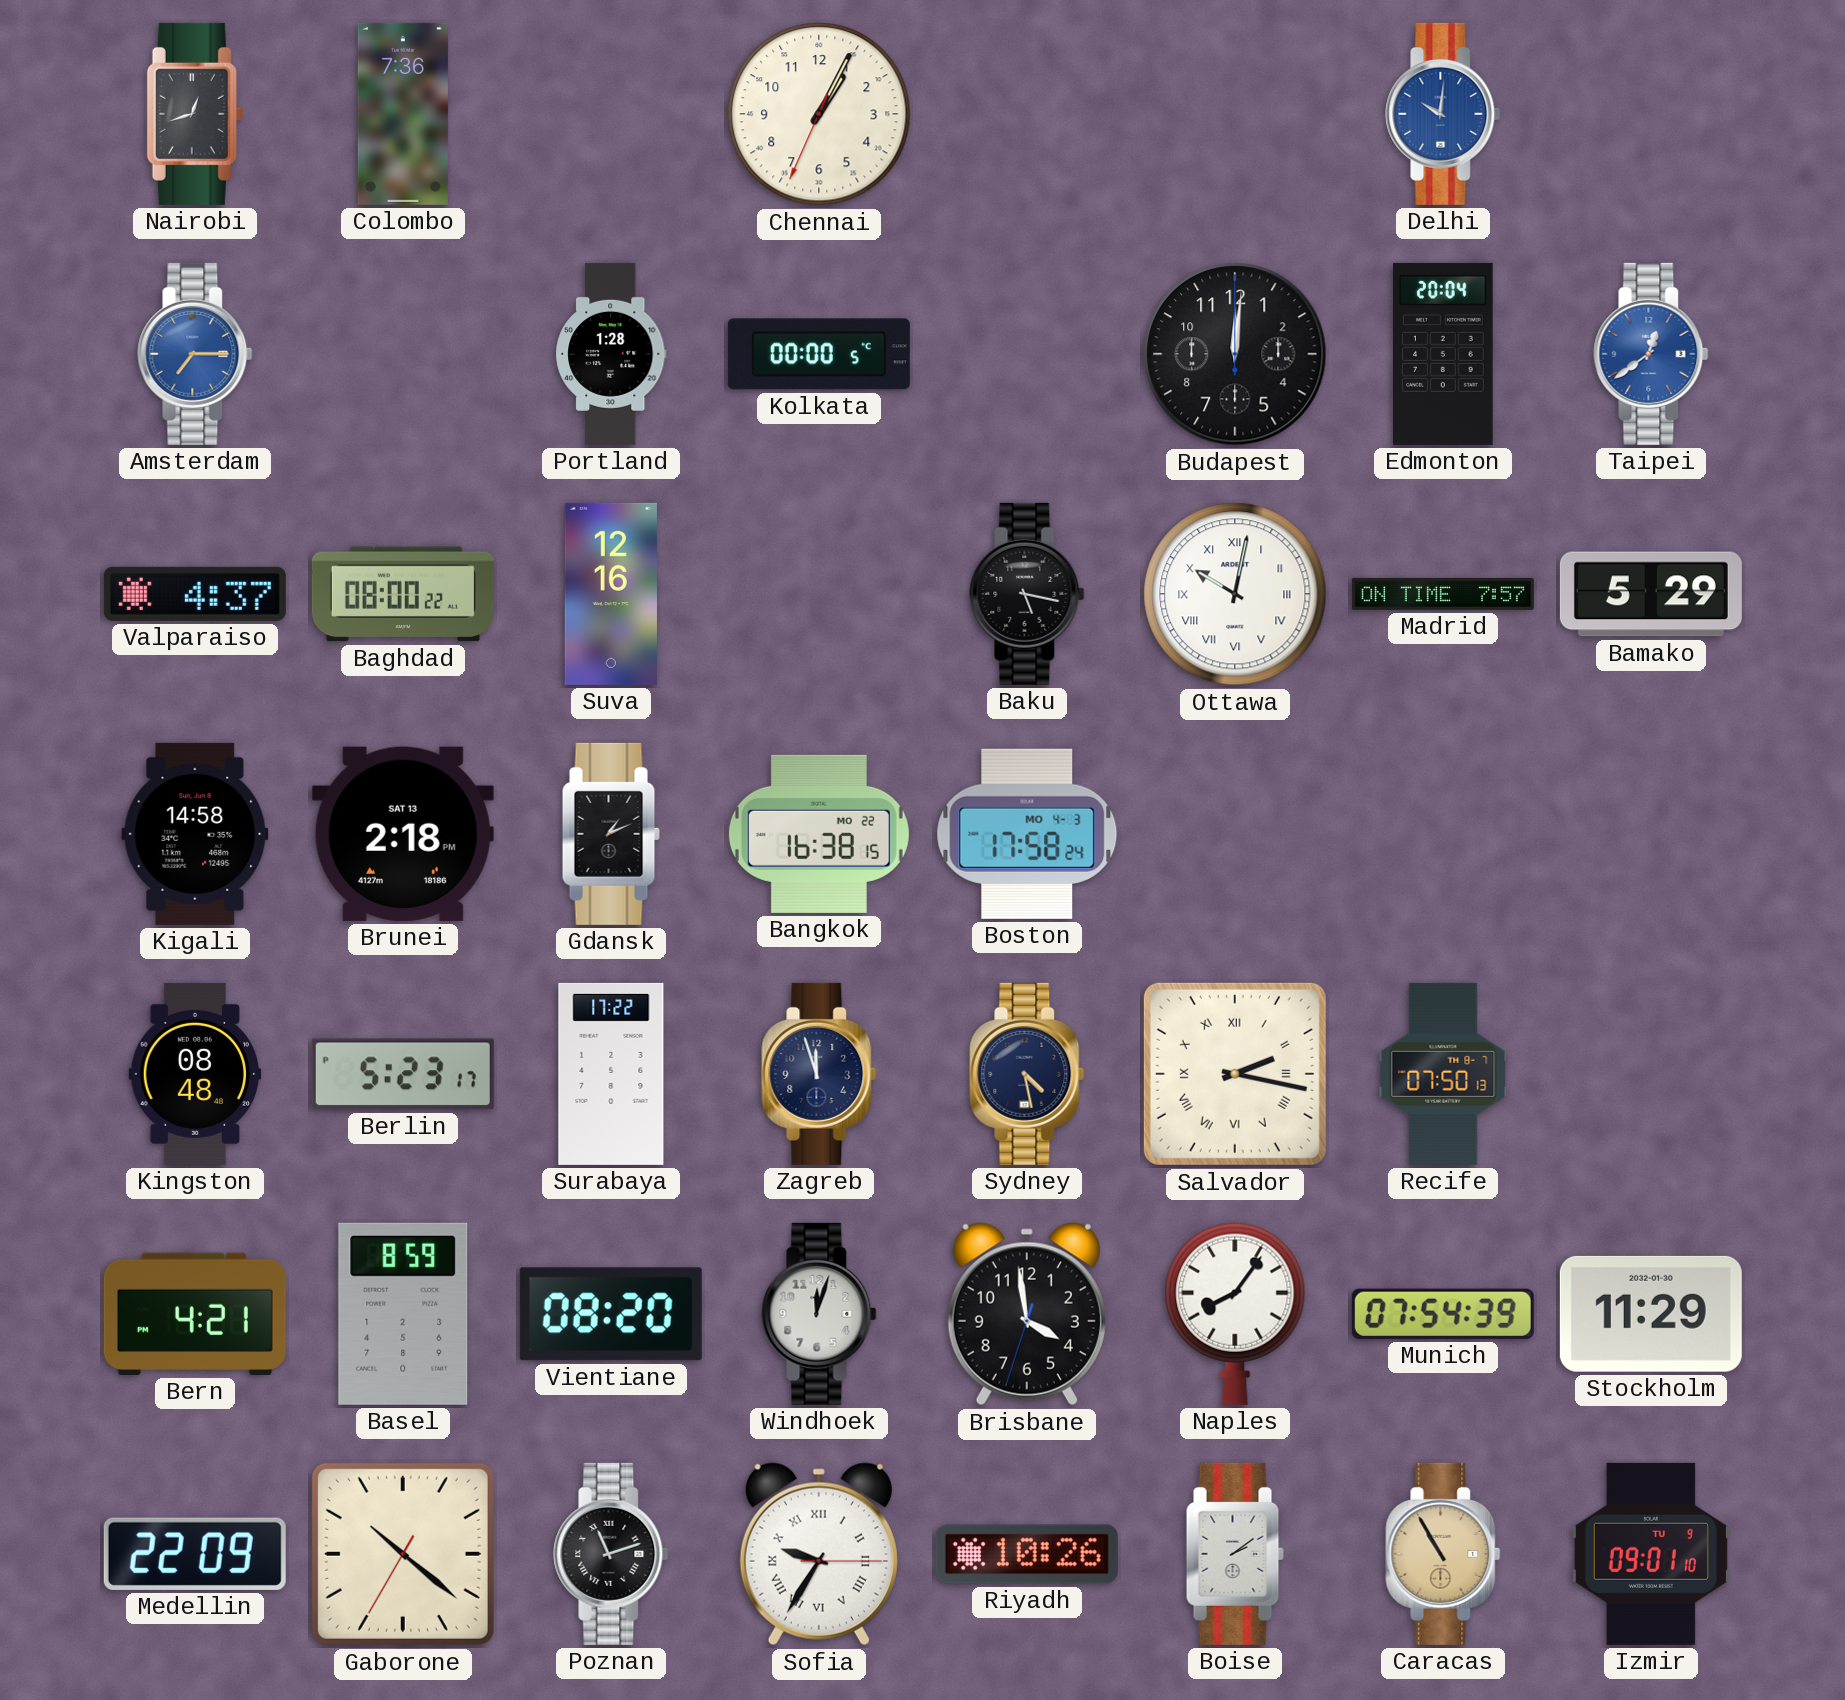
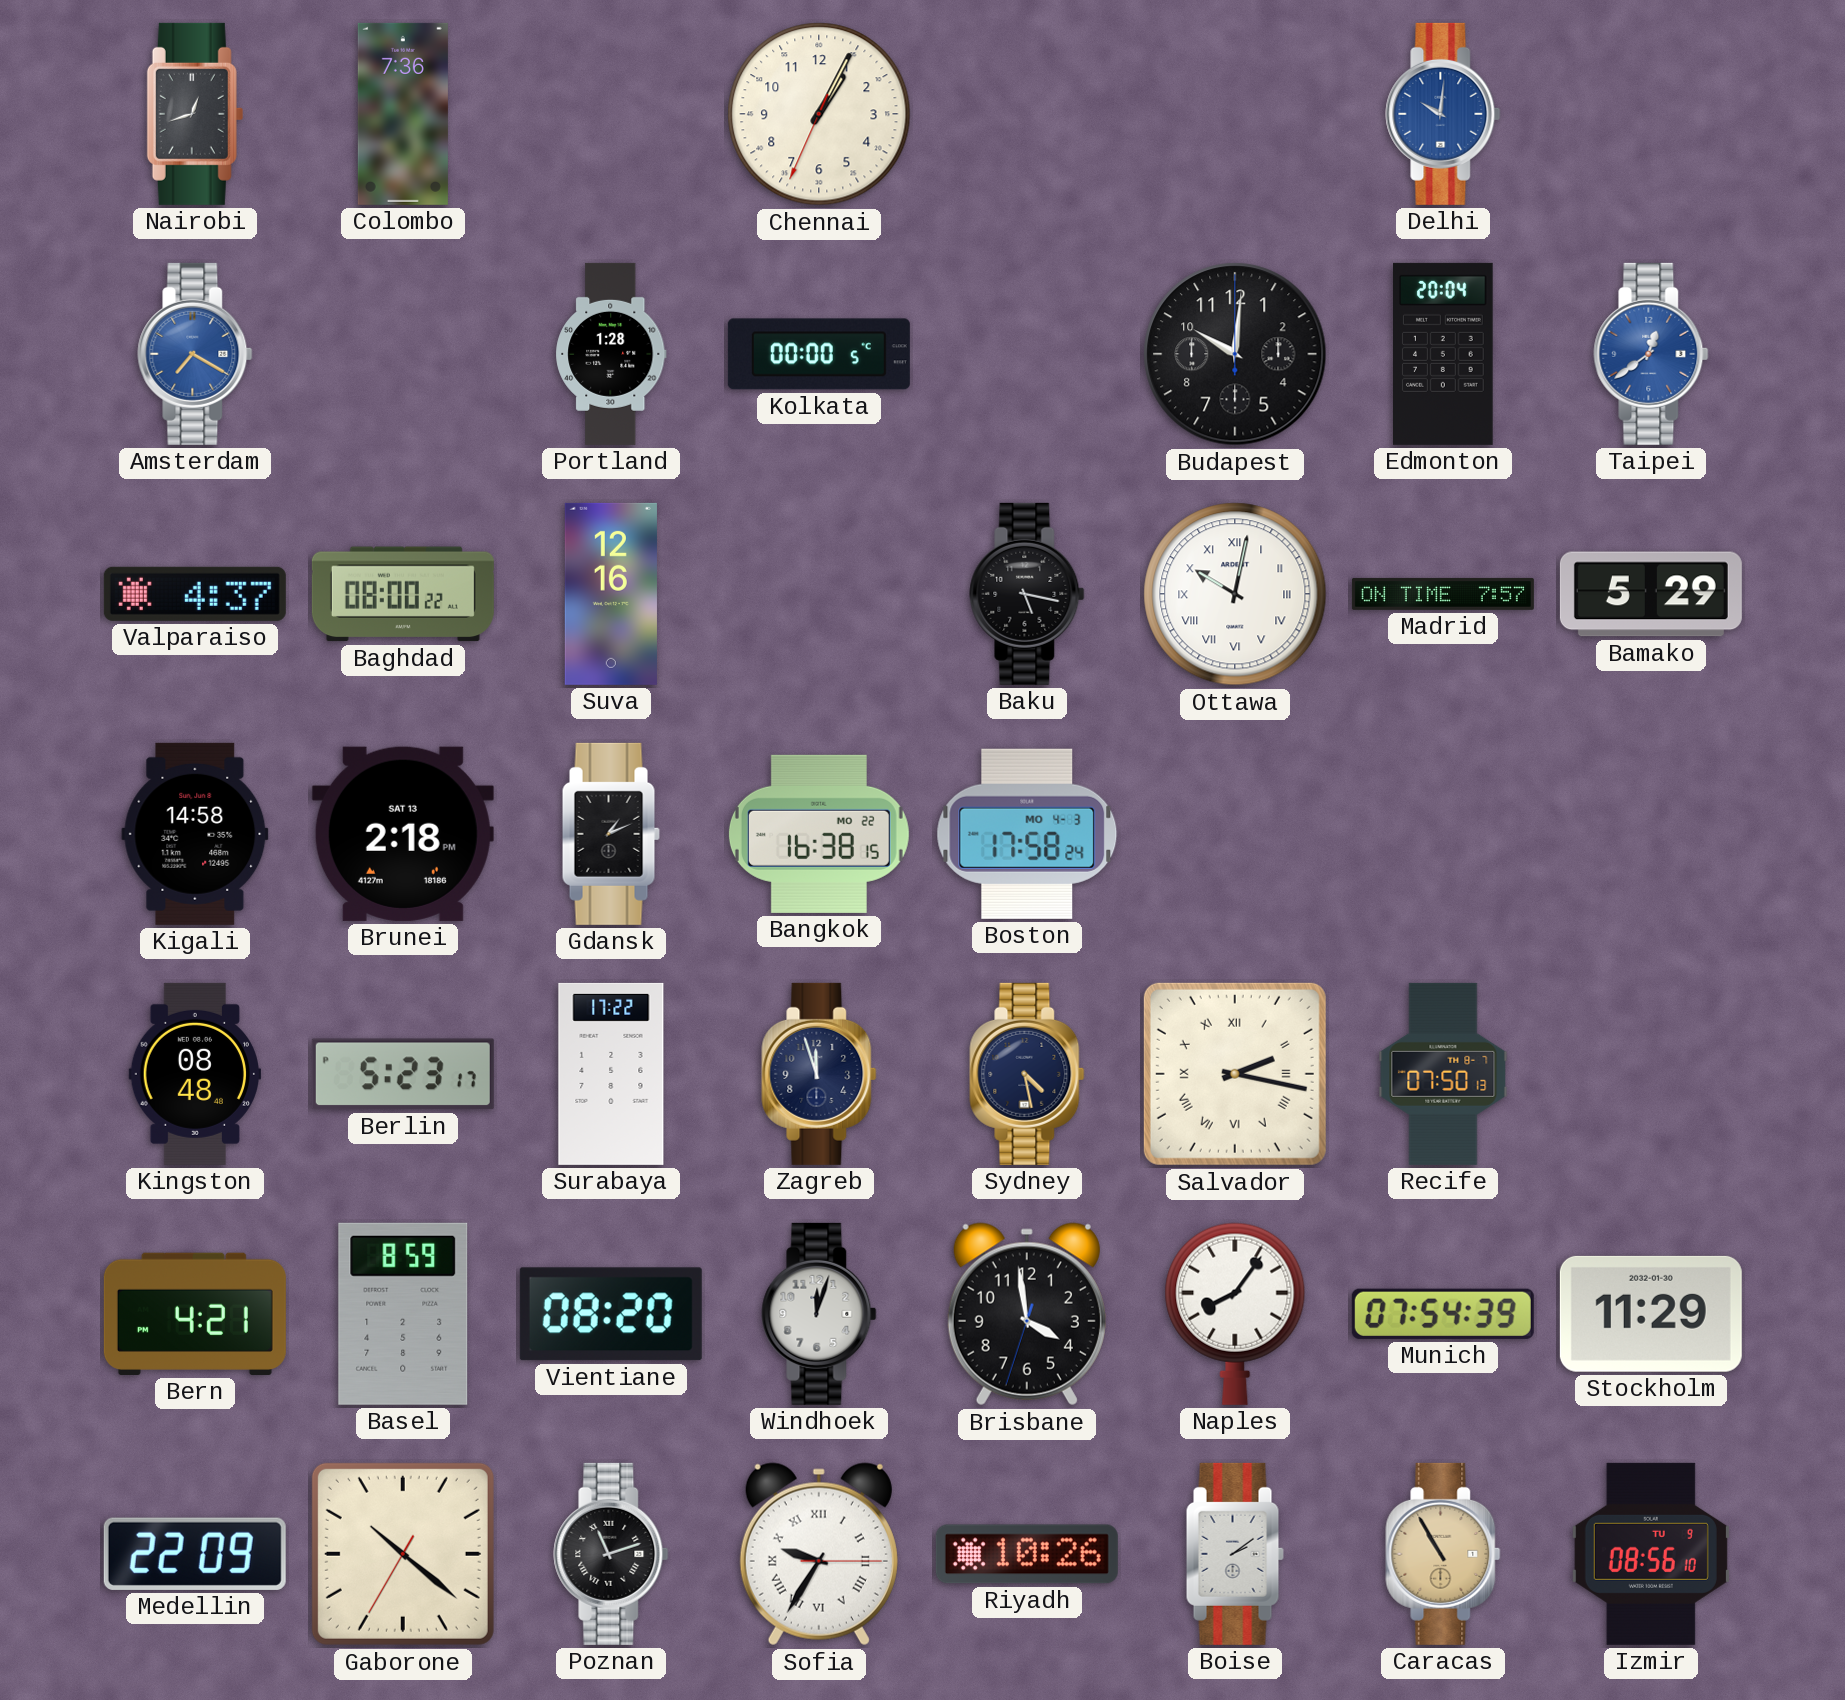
Amsterdam: 7:15 -> 7:20
Budapest: 12:01 -> 10:01
Izmir: 09:01 -> 08:56
